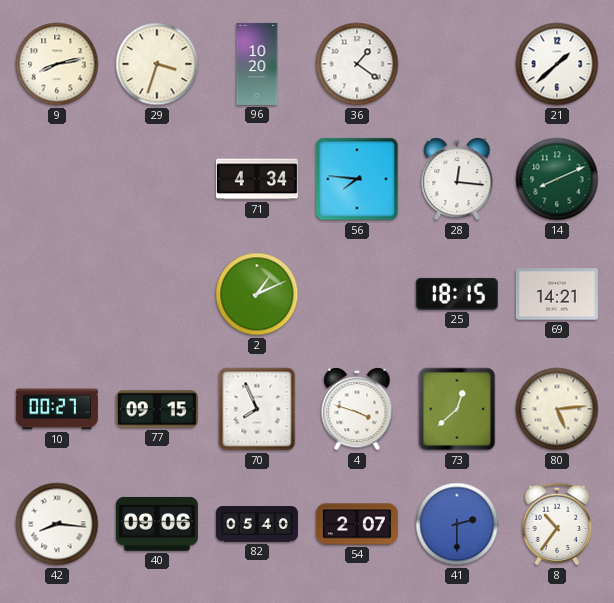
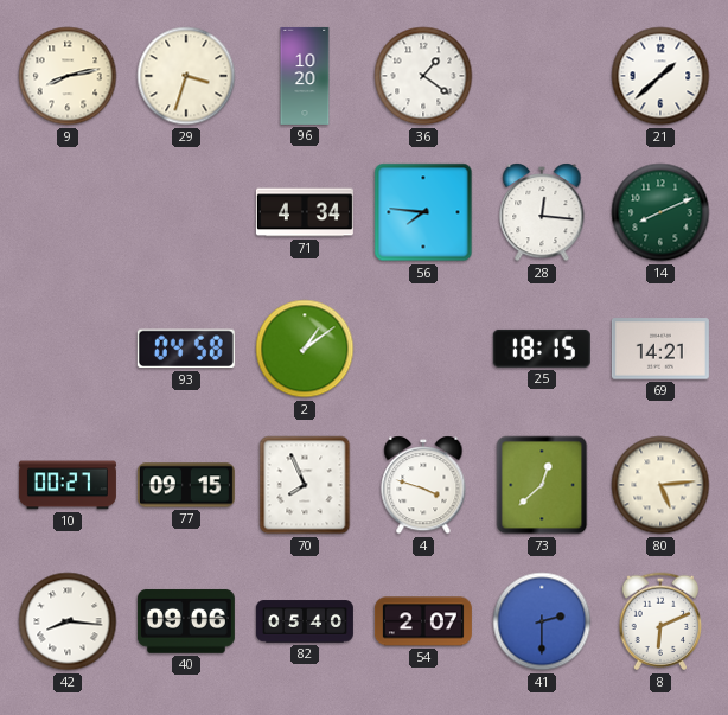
93: none -> 04:58
2: 1:11 -> 1:09
8: 10:36 -> 6:11
